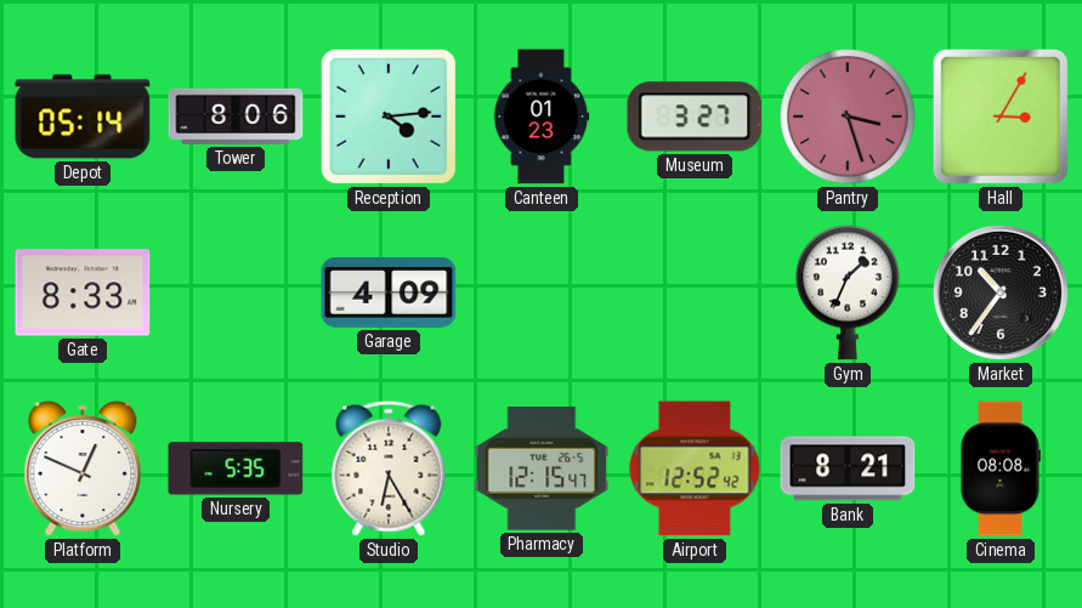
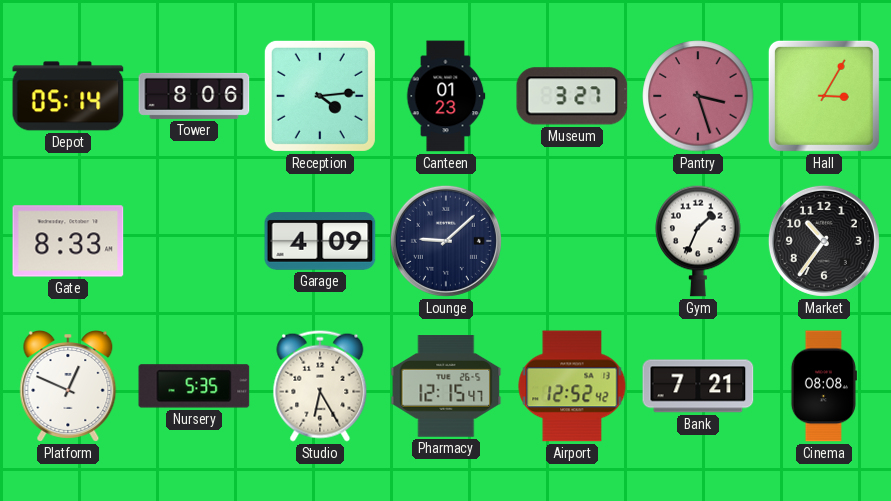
Lounge: none -> 9:08
Bank: 8:21 -> 7:21
